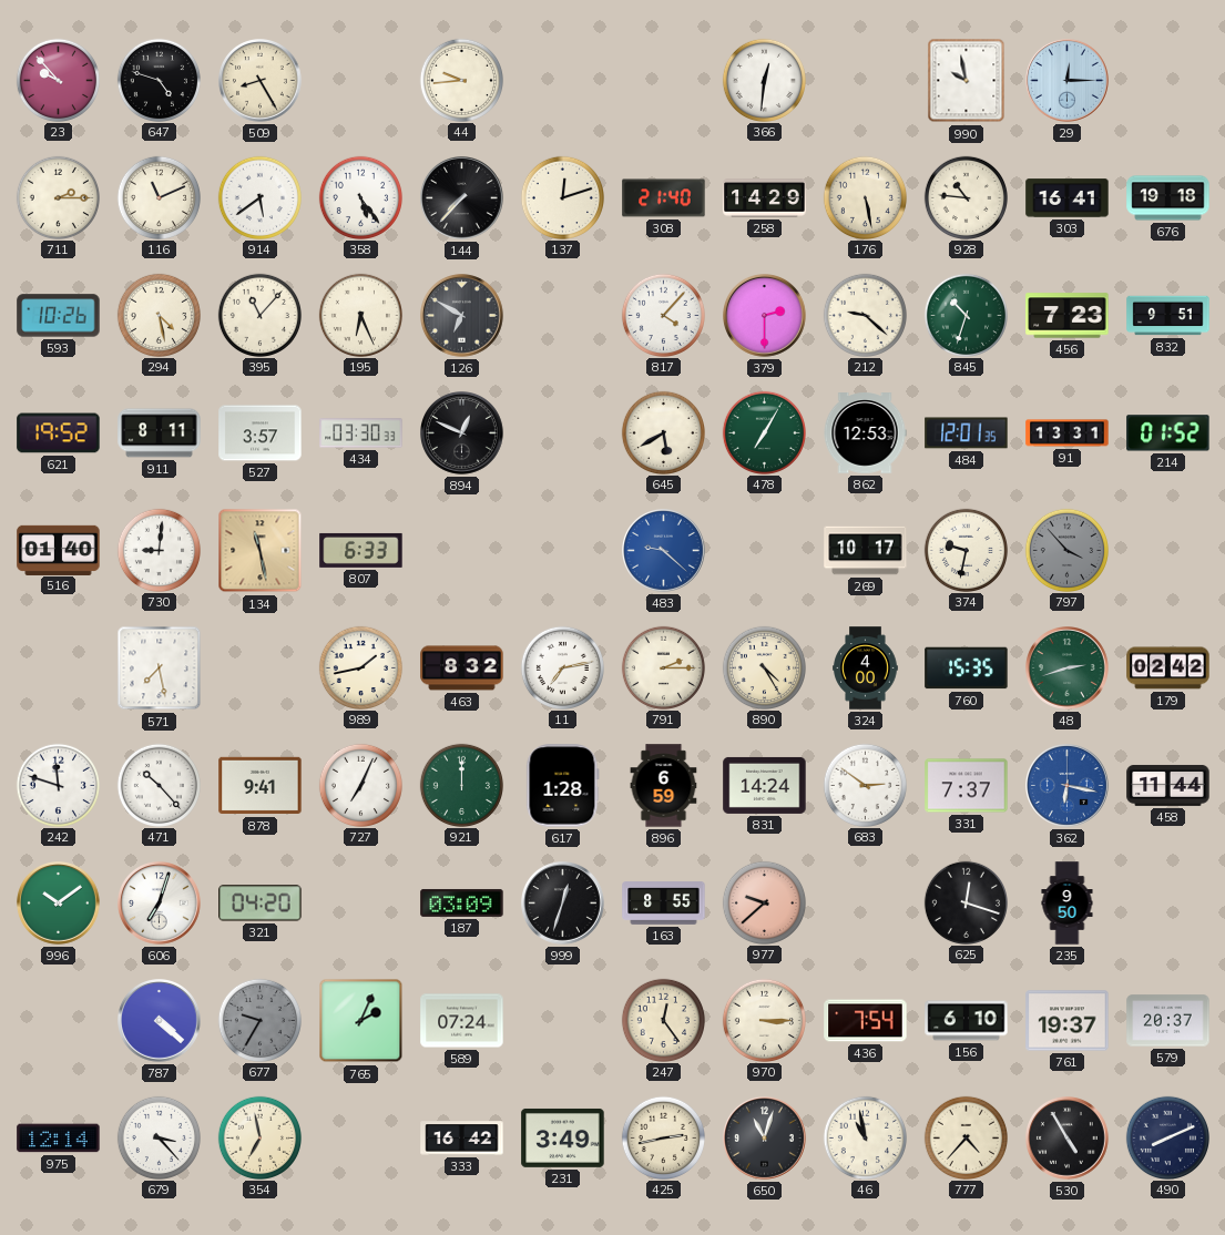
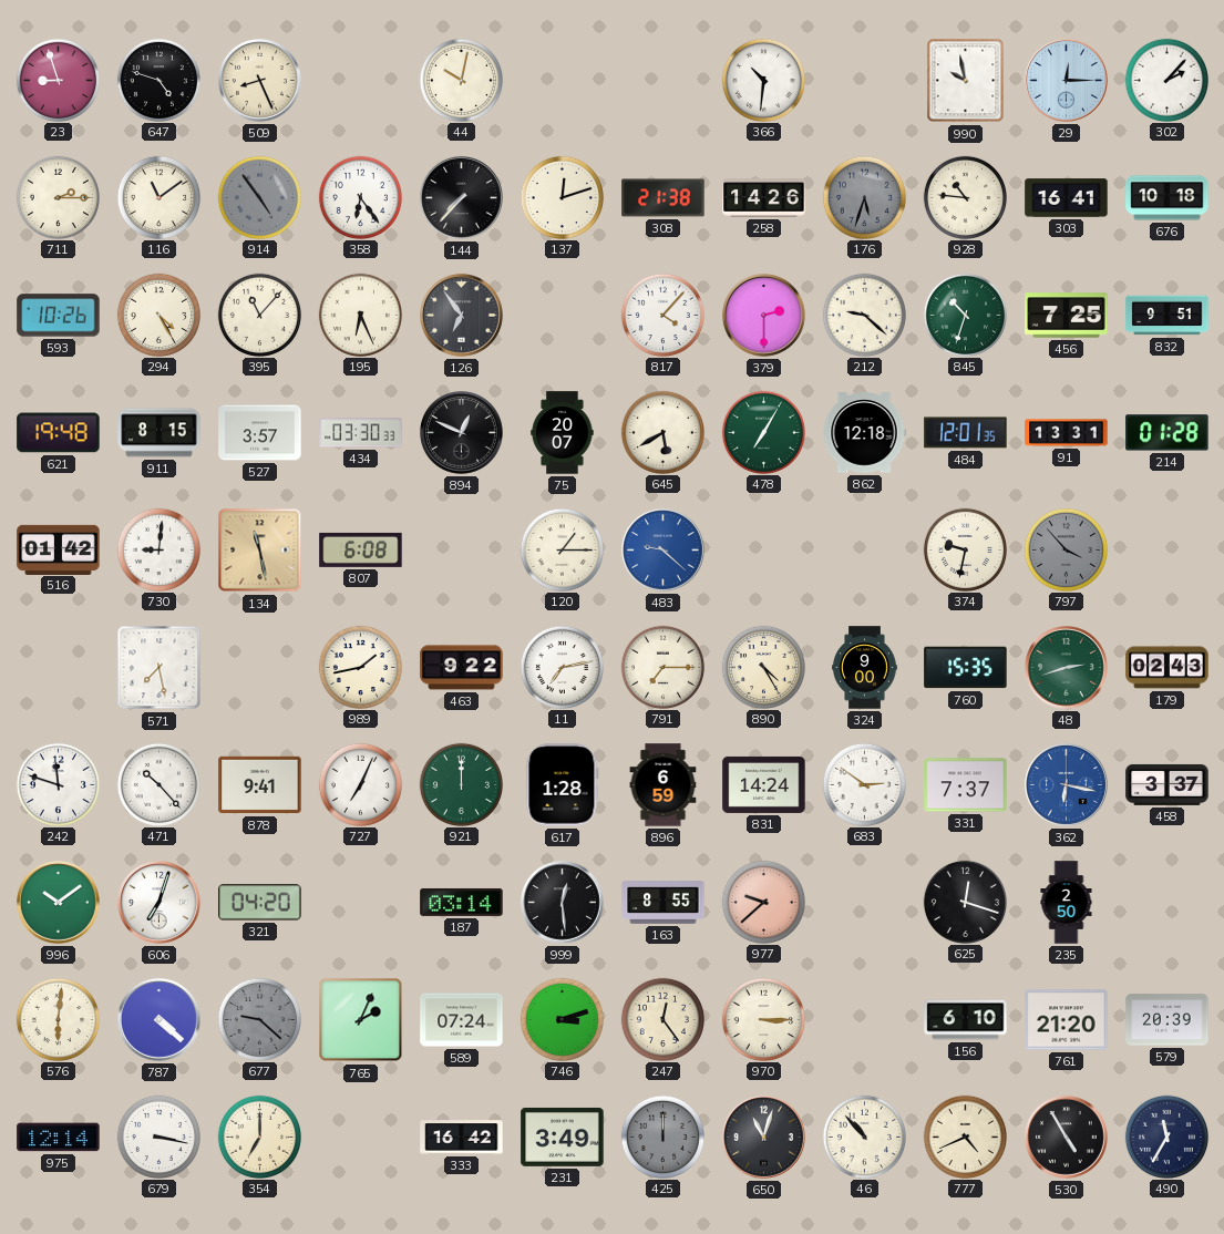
23: 9:53 -> 8:57
509: 8:25 -> 8:26
44: 9:44 -> 10:02
366: 12:31 -> 10:31
302: none -> 2:07
116: 11:11 -> 11:09
914: 5:39 -> 4:54
914 dial: white -> grey
358: 5:24 -> 6:24
308: 21:40 -> 21:38
258: 14:29 -> 14:26
176: 5:28 -> 5:33
176 dial: cream -> grey
676: 19:18 -> 10:18
294: 4:28 -> 4:25
126: 6:50 -> 6:54
456: 7:23 -> 7:25
621: 19:52 -> 19:48
911: 8:11 -> 8:15
75: none -> 20:07
862: 12:53 -> 12:18
214: 01:52 -> 01:28
516: 01:40 -> 01:42
807: 6:33 -> 6:08
120: none -> 1:15
269: 10:17 -> none
463: 8:32 -> 9:22
791: 2:15 -> 7:15
324: 4:00 -> 9:00
179: 02:42 -> 02:43
458: 11:44 -> 3:37
187: 03:09 -> 03:14
999: 12:33 -> 12:29
235: 9:50 -> 2:50
576: none -> 6:01
677: 9:35 -> 9:22
746: none -> 3:12
436: 7:54 -> none
761: 19:37 -> 21:20
579: 20:37 -> 20:39
679: 3:23 -> 3:17
354: 6:58 -> 7:00
425: 2:43 -> 12:00
425 dial: cream -> grey
46: 10:58 -> 10:53
777: 4:37 -> 4:41
490: 8:11 -> 11:35
